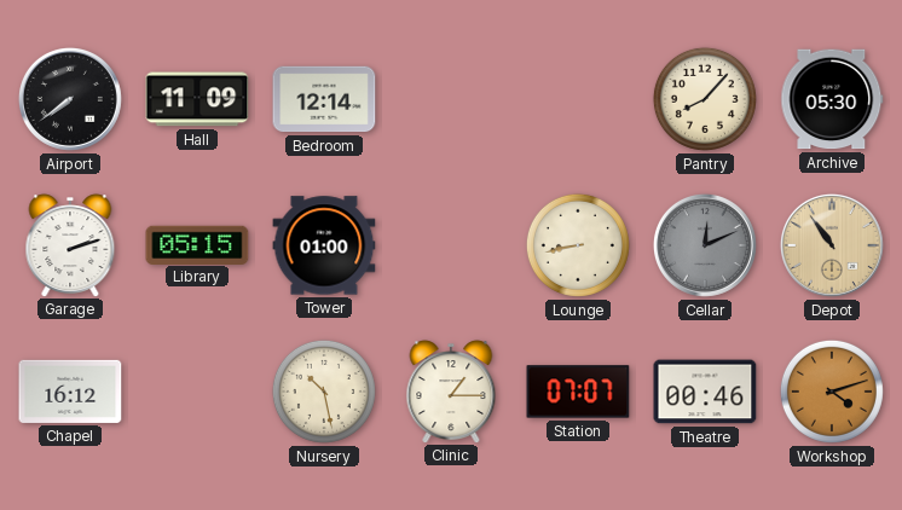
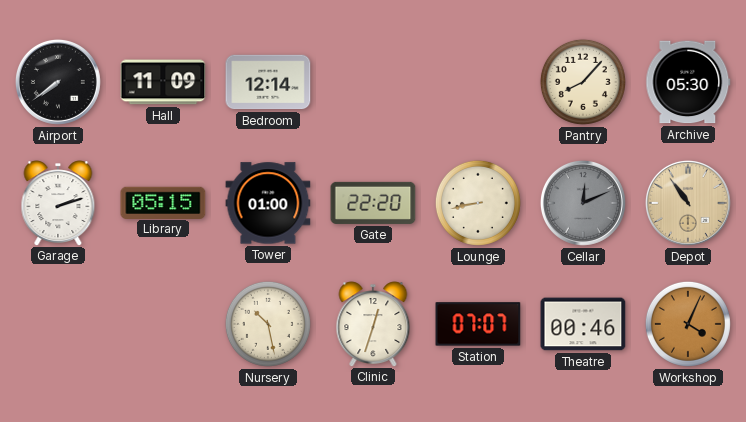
Gate: none -> 22:20
Chapel: 16:12 -> none
Clinic: 1:15 -> 12:33
Workshop: 4:12 -> 4:04
